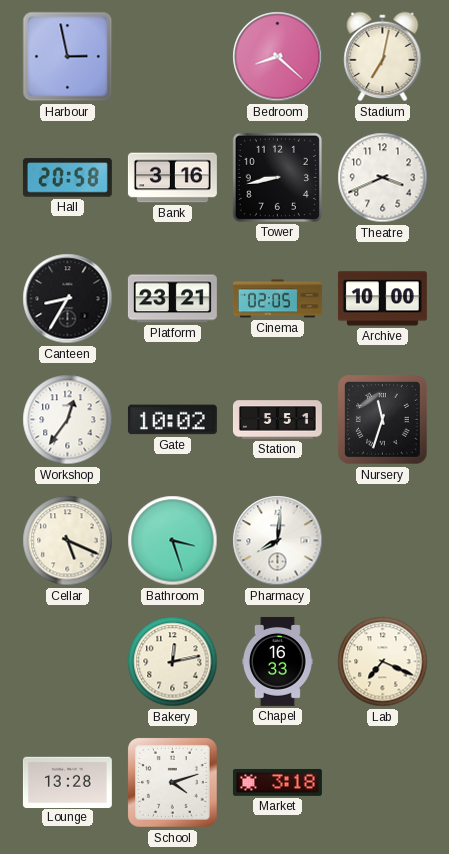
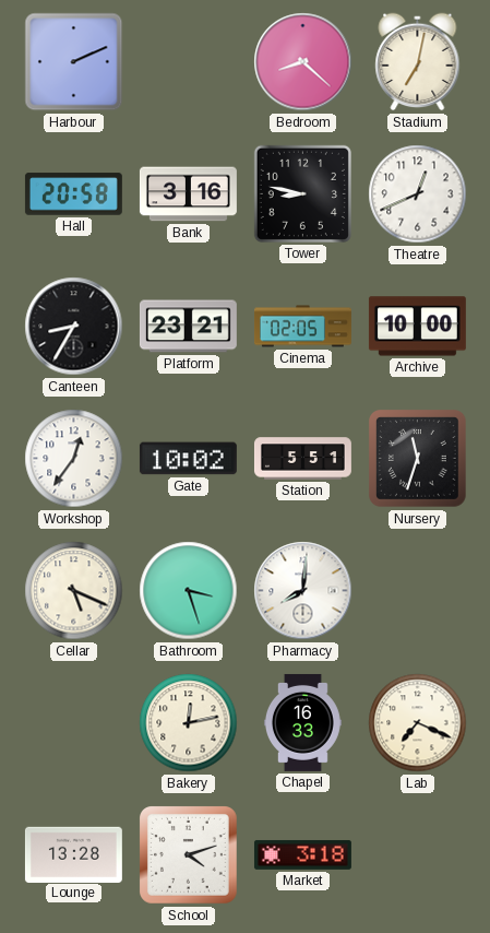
Harbour: 2:58 -> 2:11
Tower: 8:43 -> 8:47
Theatre: 3:41 -> 12:41
